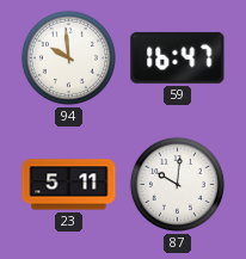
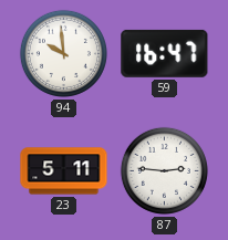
87: 10:01 -> 2:46
